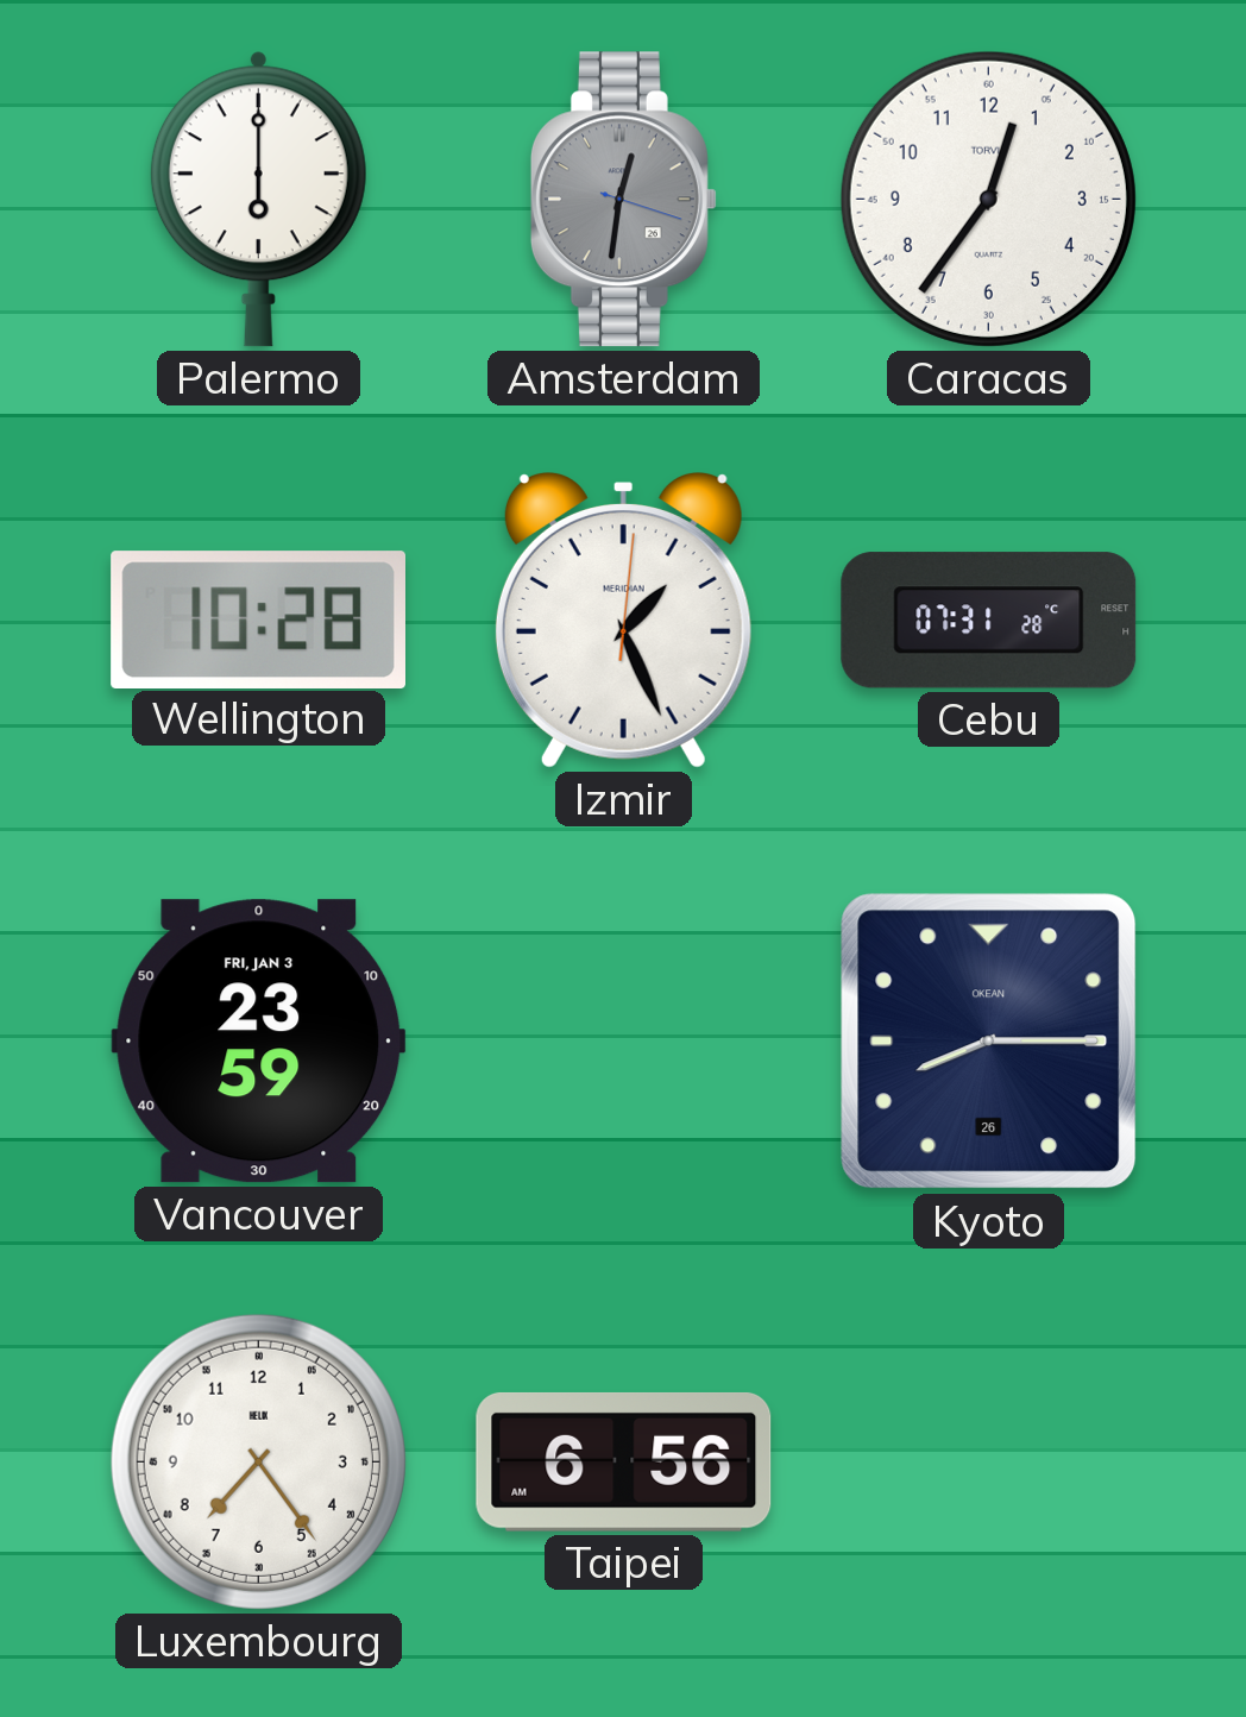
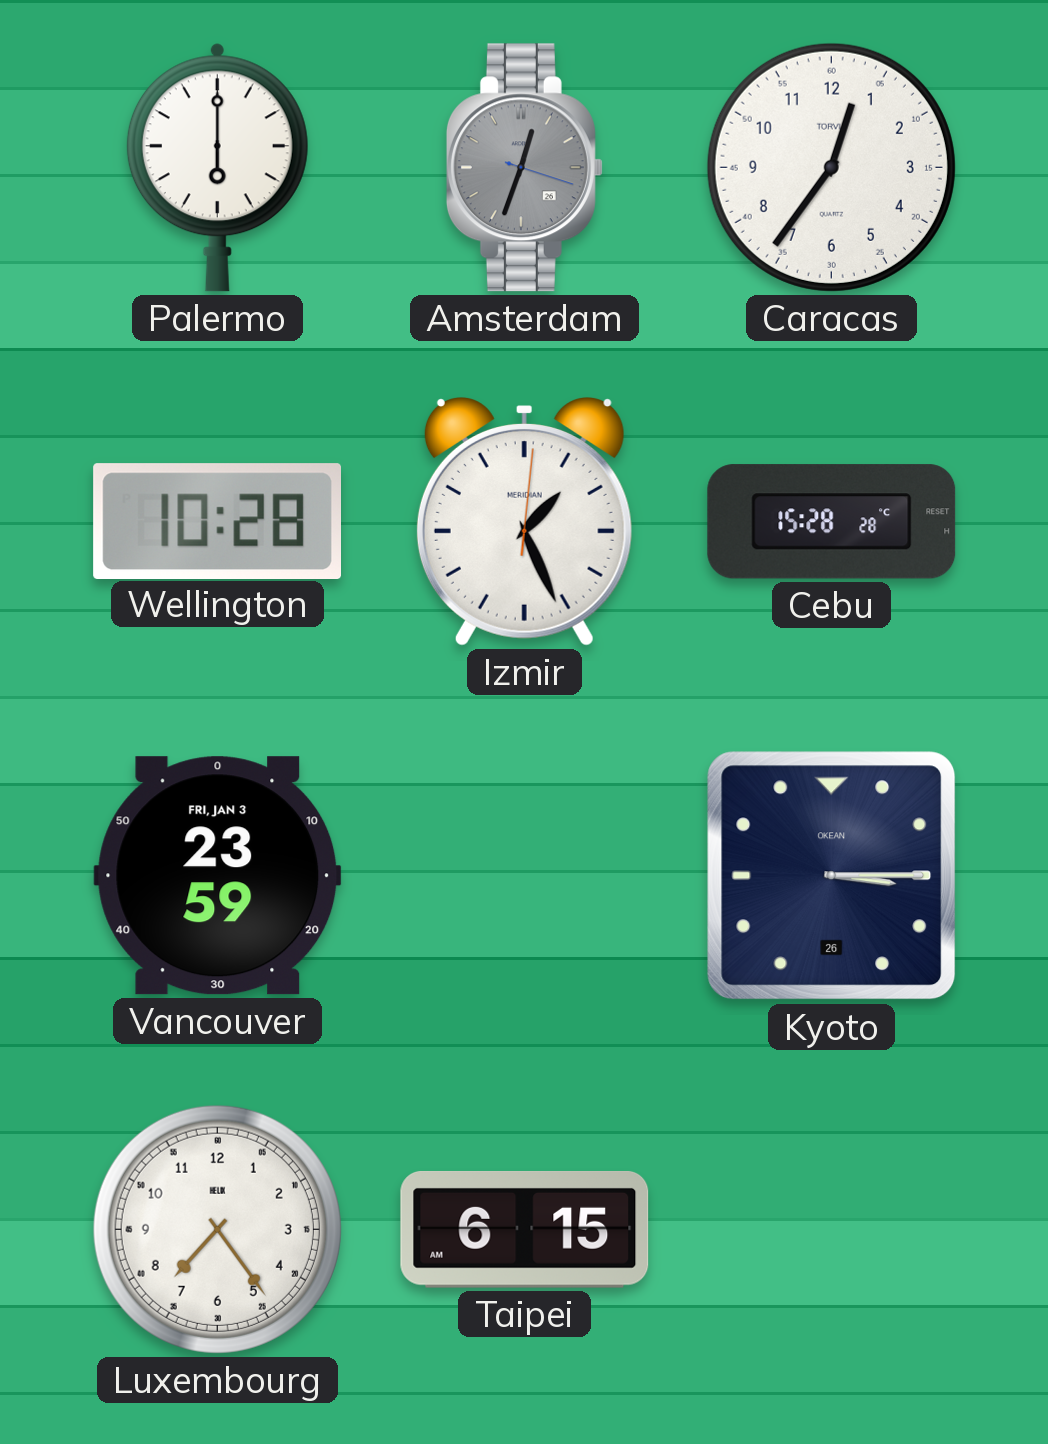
Amsterdam: 12:31 -> 12:33
Cebu: 07:31 -> 15:28
Kyoto: 8:15 -> 3:15
Taipei: 6:56 -> 6:15
